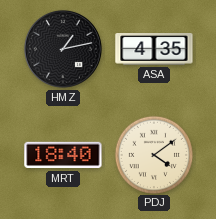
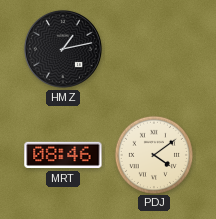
ASA: 4:35 -> none
MRT: 18:40 -> 08:46
